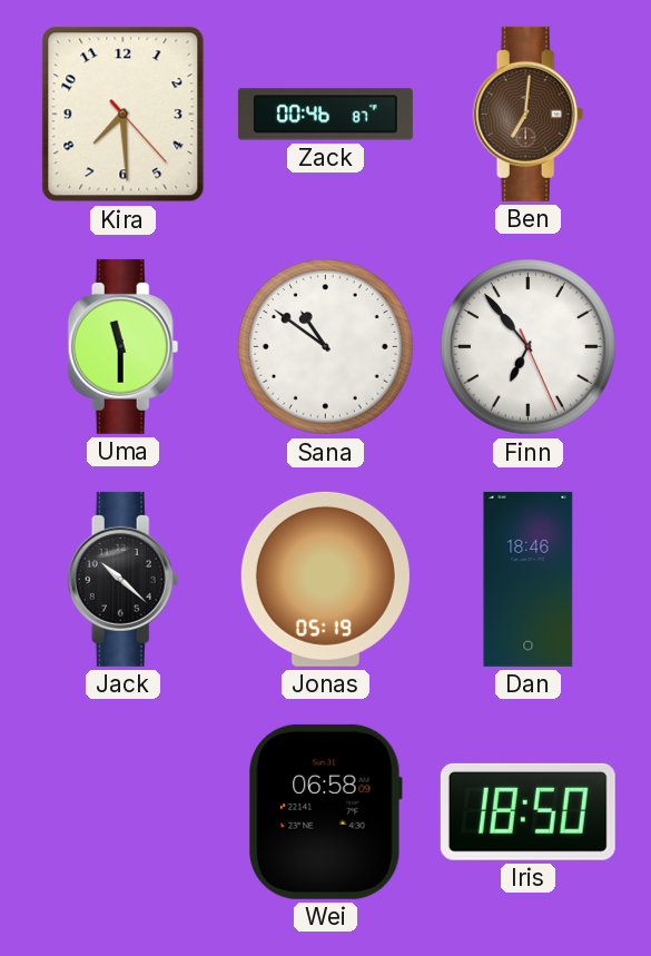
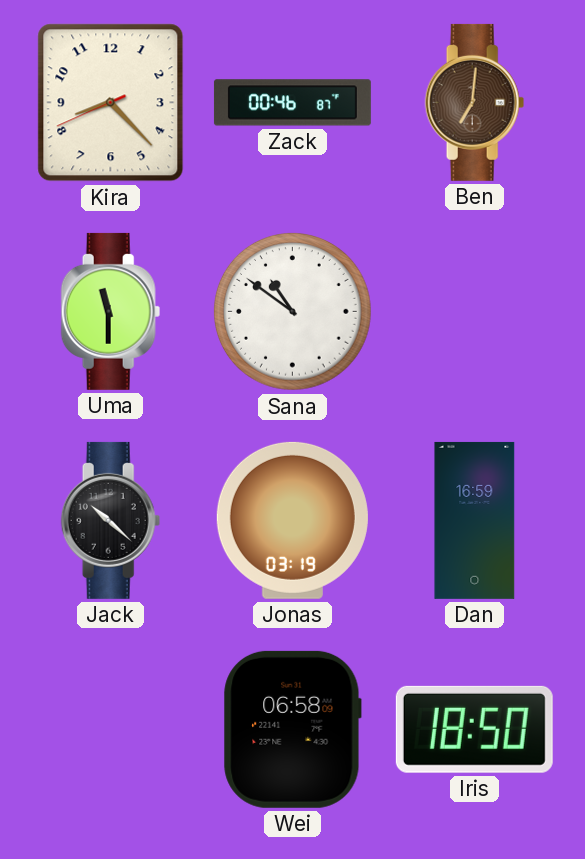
Kira: 7:29 -> 8:22
Finn: 6:53 -> none
Jonas: 05:19 -> 03:19
Dan: 18:46 -> 16:59
